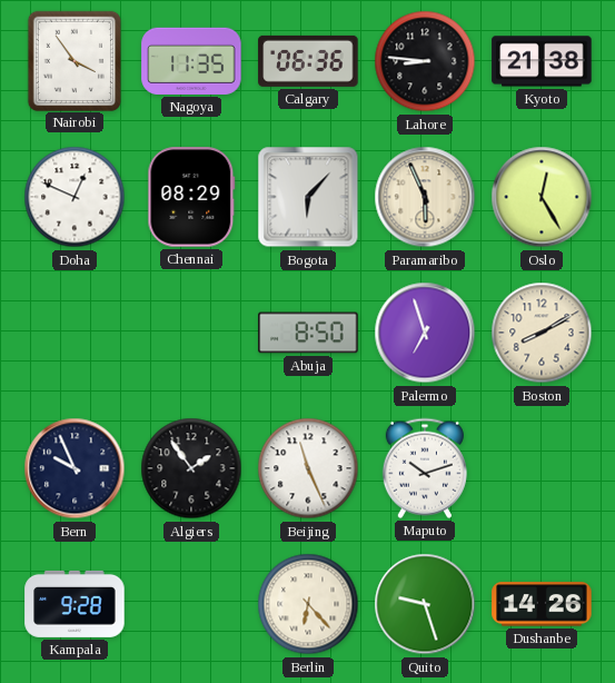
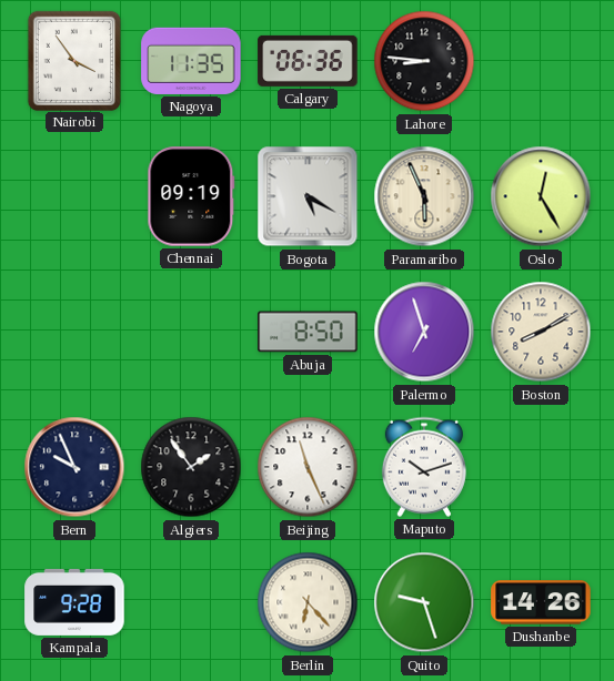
Kyoto: 21:38 -> none
Doha: 12:49 -> none
Chennai: 08:29 -> 09:19
Bogota: 6:07 -> 5:20
